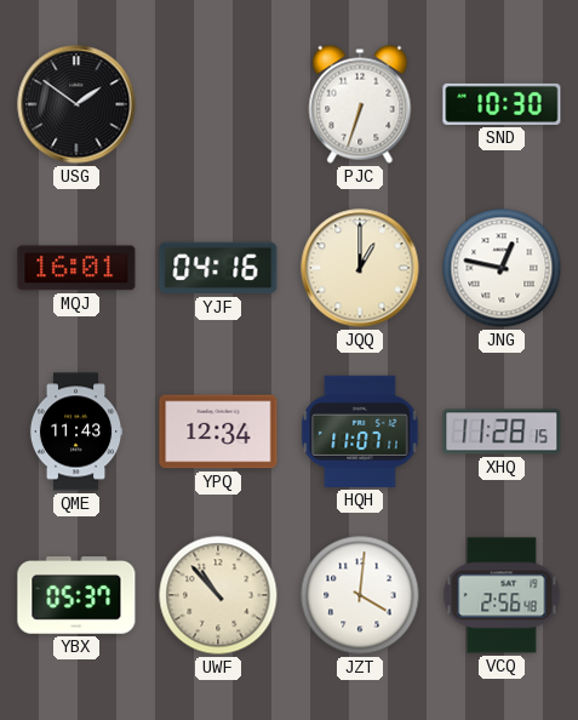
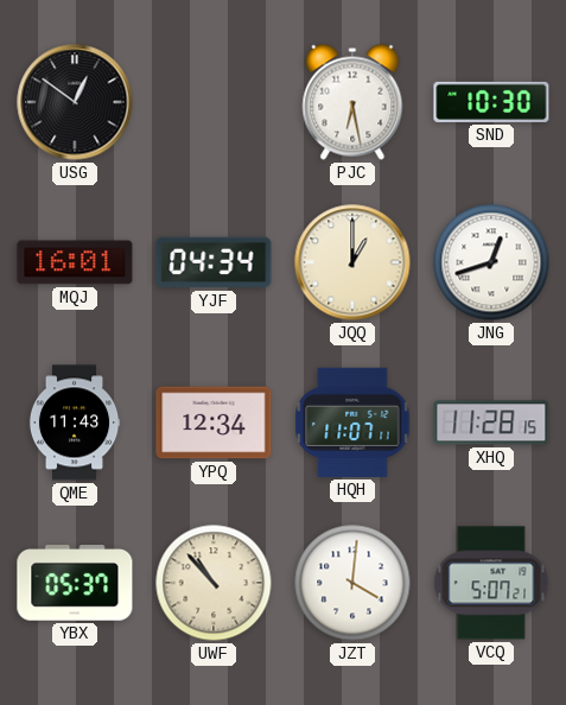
USG: 1:51 -> 12:51
PJC: 6:33 -> 6:28
YJF: 04:16 -> 04:34
JNG: 12:47 -> 12:42
VCQ: 2:56 -> 5:07
